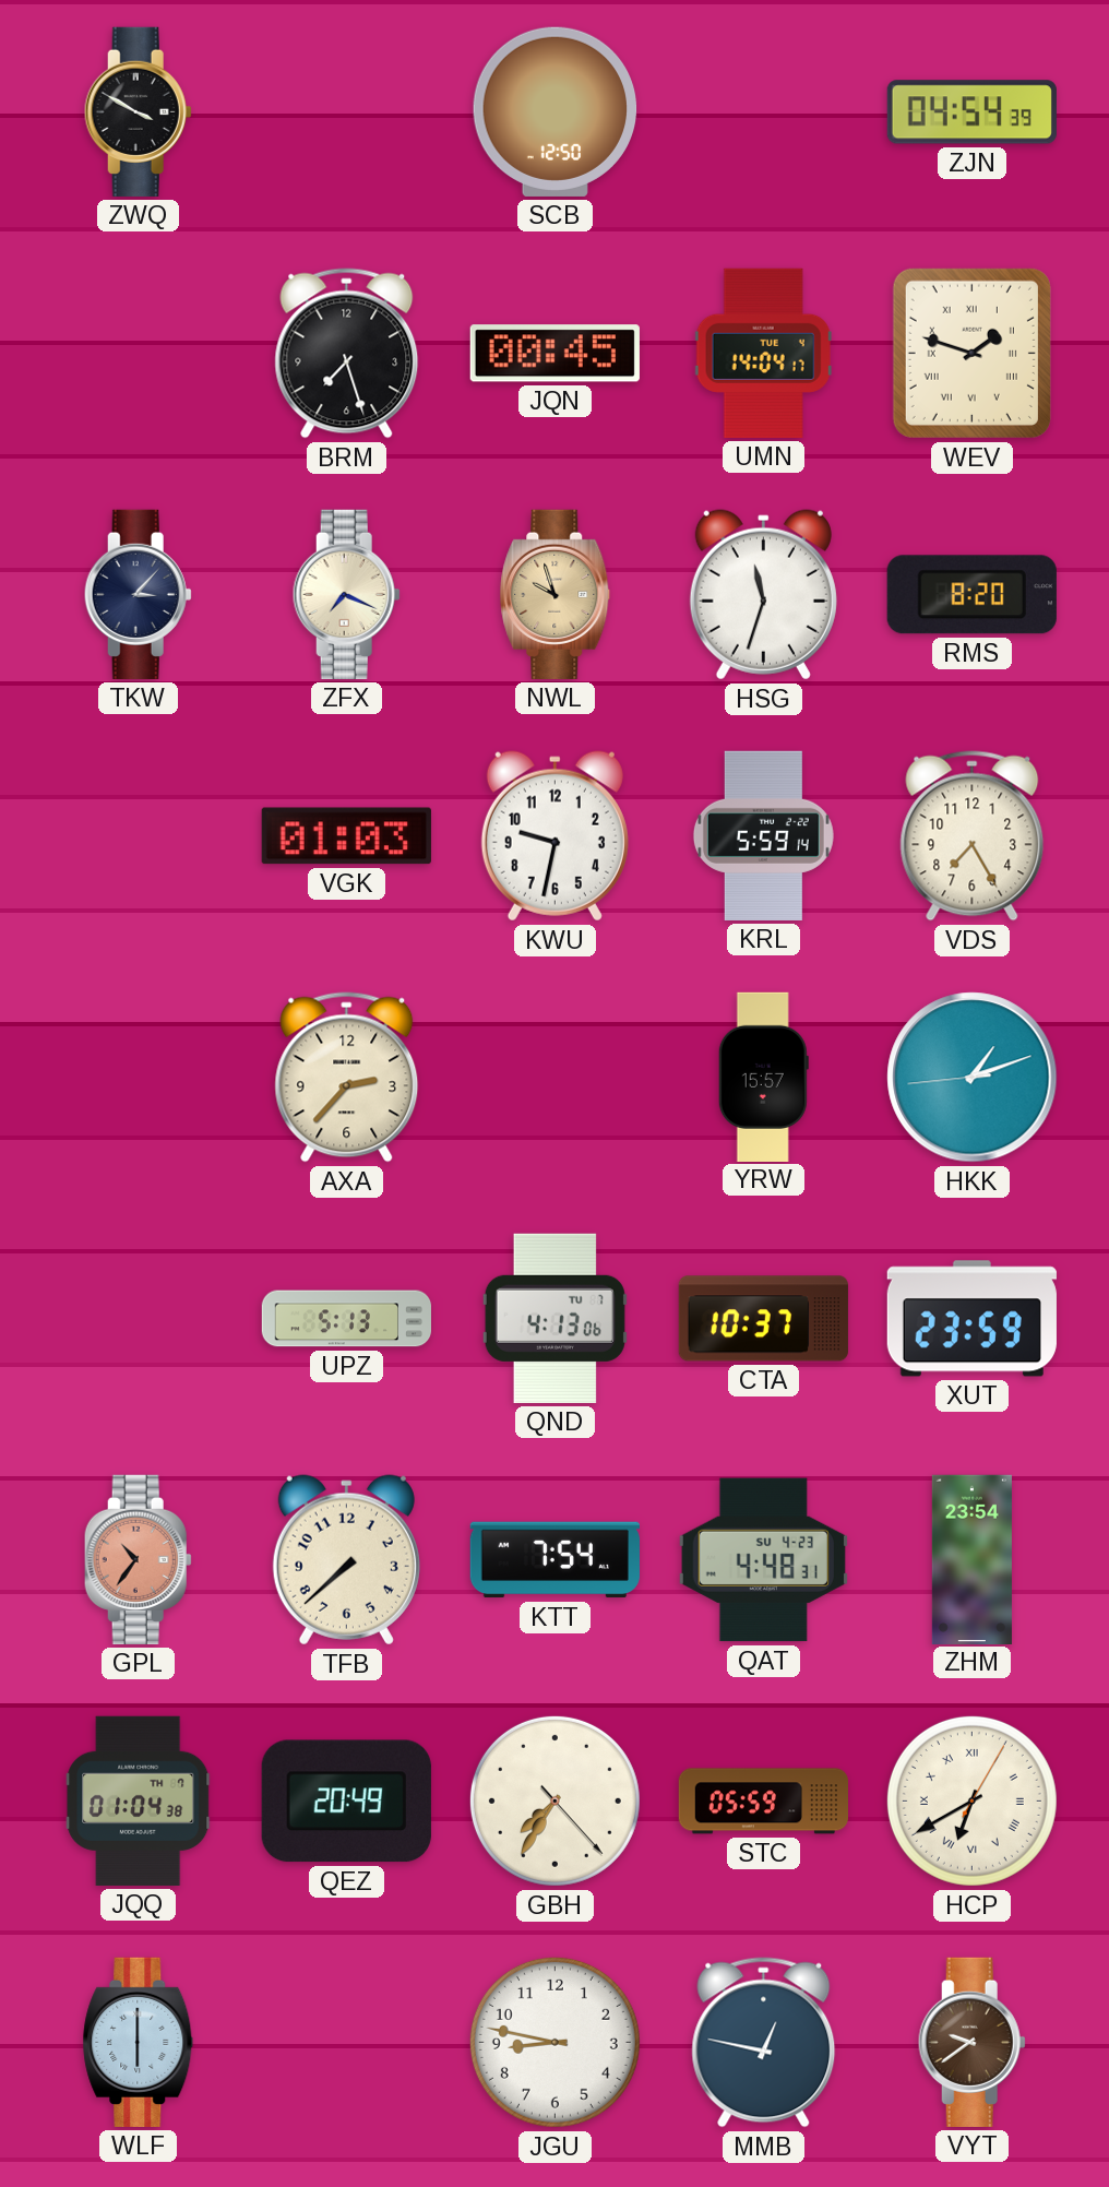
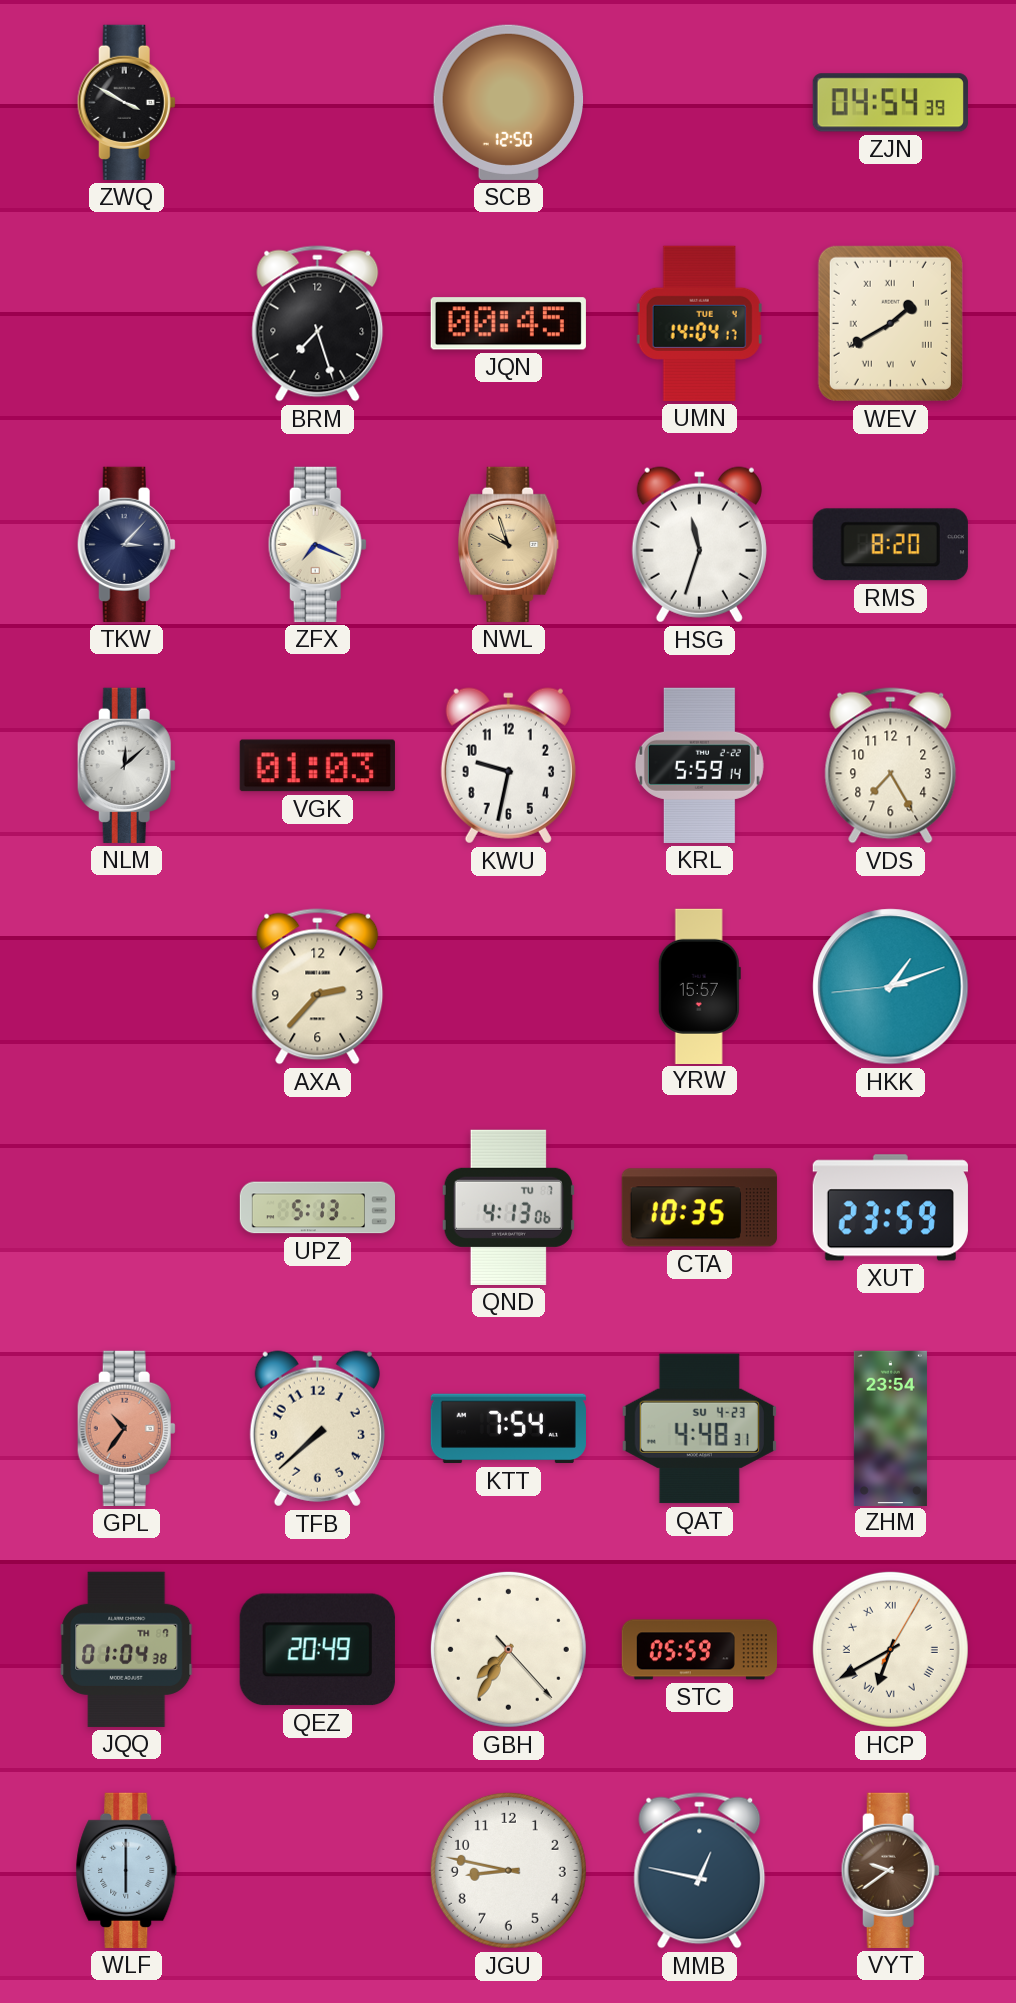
WEV: 1:48 -> 1:40
NLM: none -> 12:08
CTA: 10:37 -> 10:35
